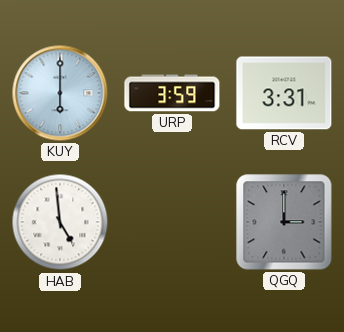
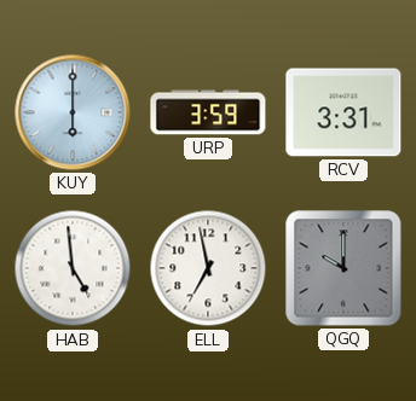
ELL: none -> 6:58
QGQ: 3:00 -> 10:00
